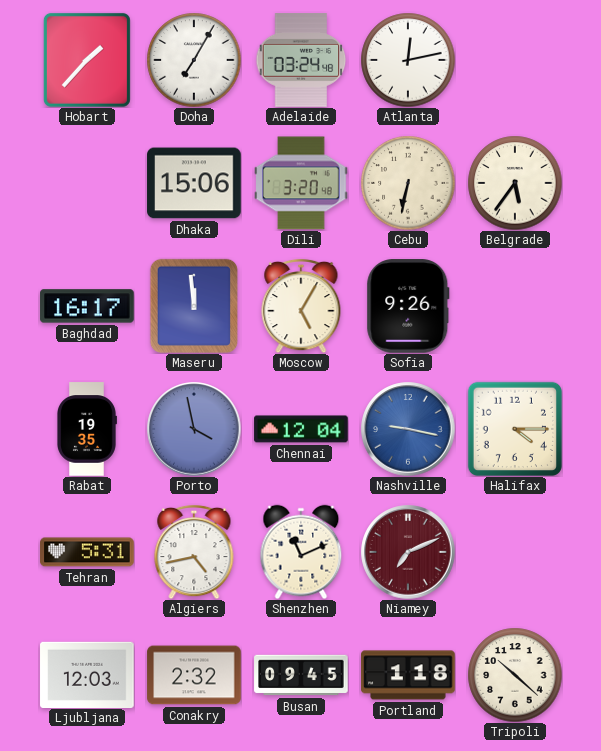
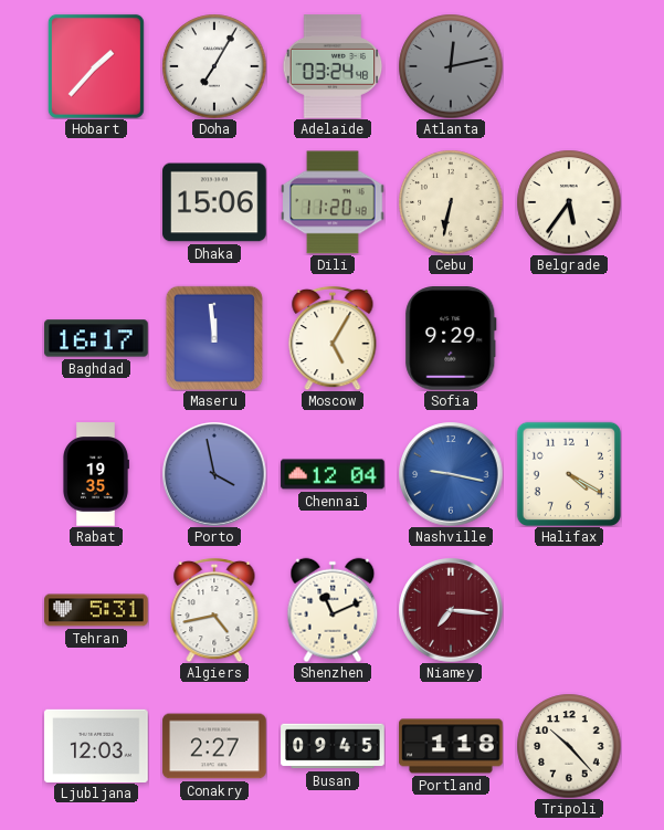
Atlanta dial: white -> grey
Dili: 3:20 -> 11:20
Sofia: 9:26 -> 9:29
Halifax: 4:15 -> 4:20
Niamey: 7:11 -> 7:16
Conakry: 2:32 -> 2:27
Tripoli: 10:22 -> 10:23
